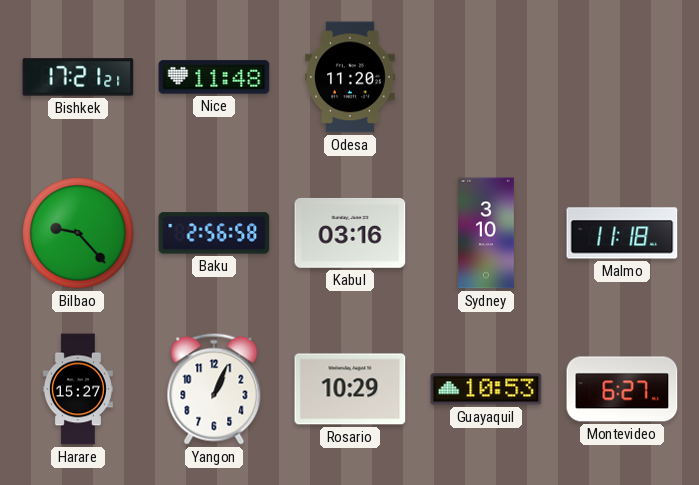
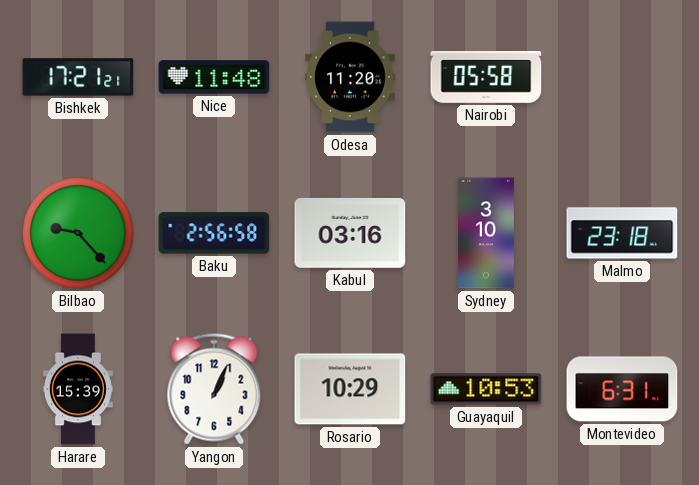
Nairobi: none -> 05:58
Malmo: 11:18 -> 23:18
Harare: 15:27 -> 15:39
Montevideo: 6:27 -> 6:31
